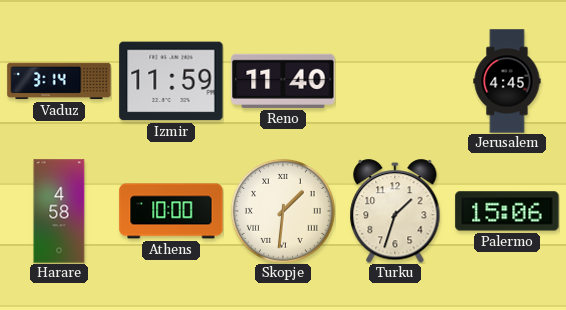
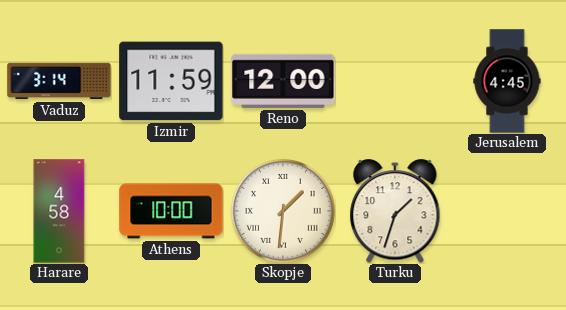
Reno: 11:40 -> 12:00
Palermo: 15:06 -> none
